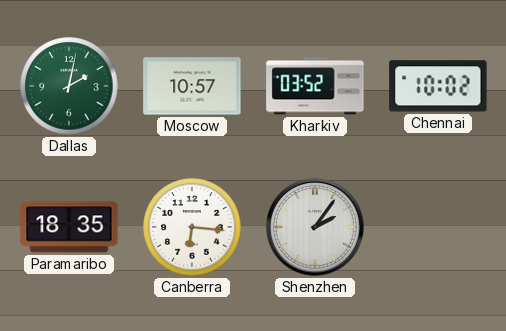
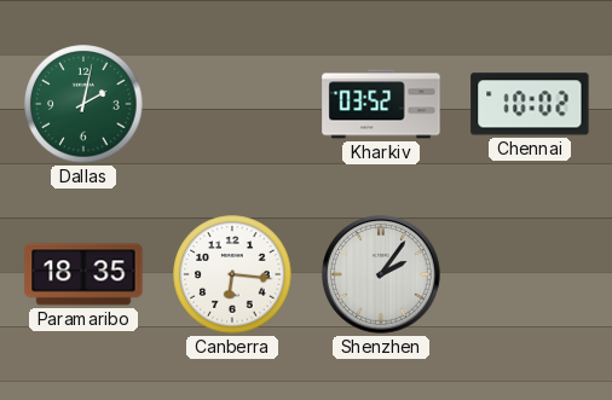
Moscow: 10:57 -> none
